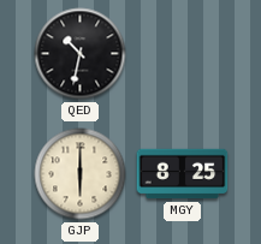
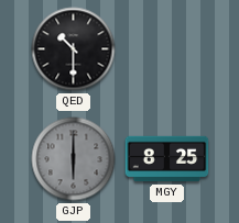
QED: 10:32 -> 10:30
GJP dial: cream -> grey
